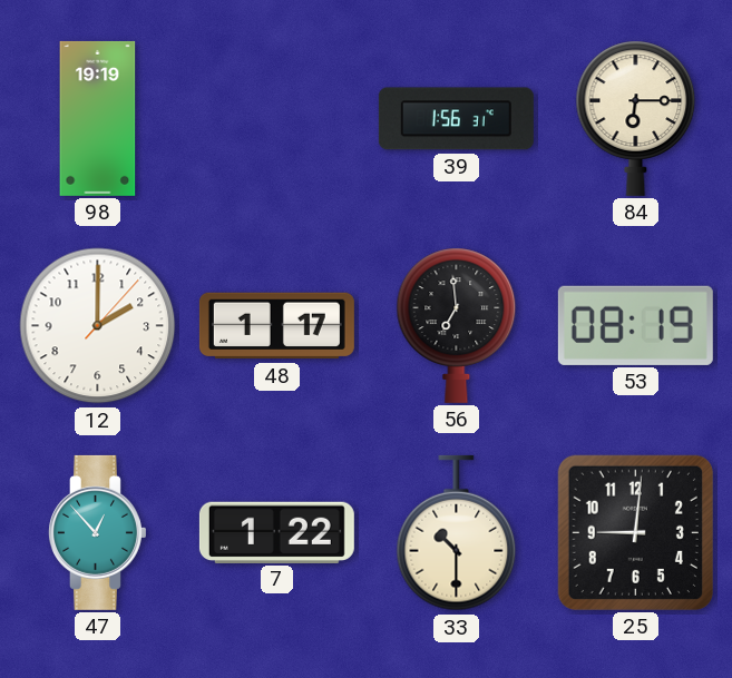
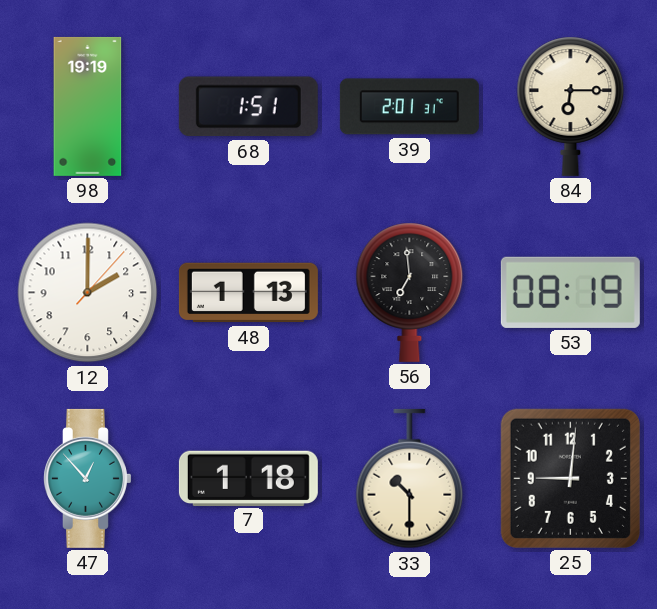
68: none -> 1:51
39: 1:56 -> 2:01
48: 1:17 -> 1:13
7: 1:22 -> 1:18
